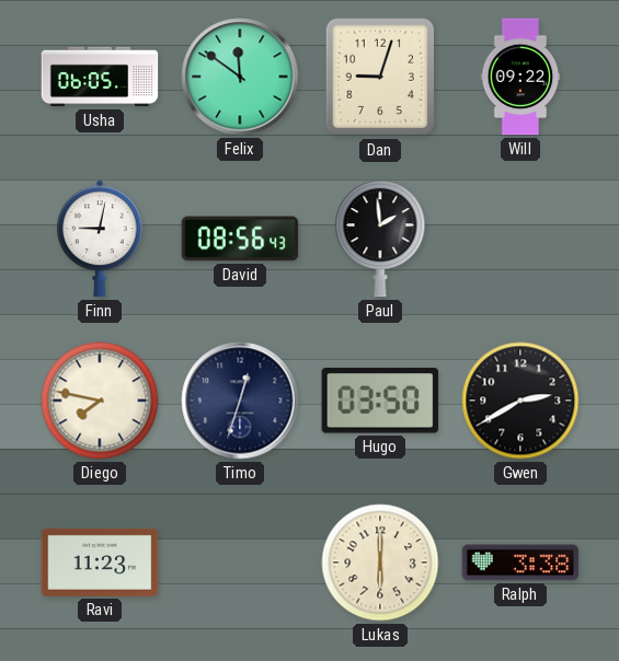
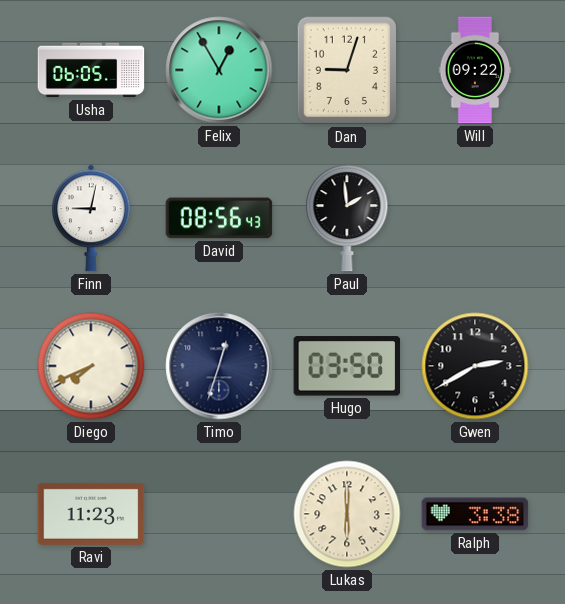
Felix: 11:51 -> 12:55
Diego: 7:47 -> 7:41
